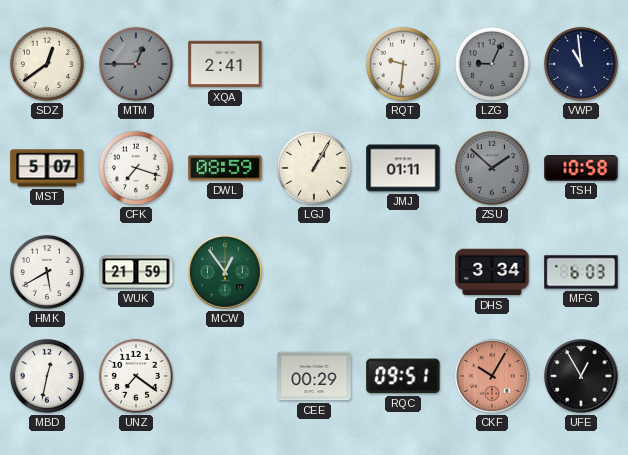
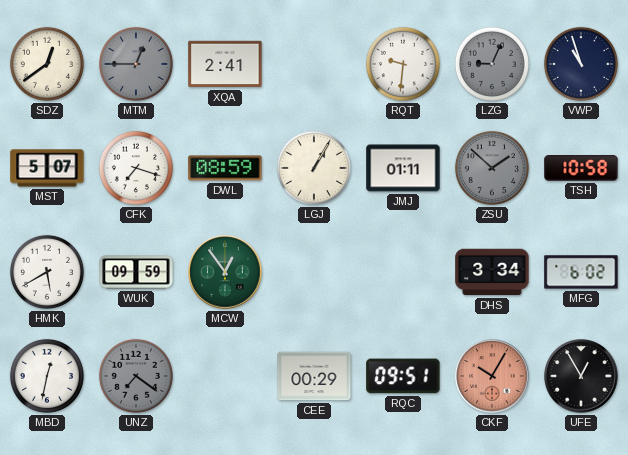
VWP: 10:59 -> 10:57
WUK: 21:59 -> 09:59
MFG: 6:03 -> 6:02
UNZ dial: white -> grey
